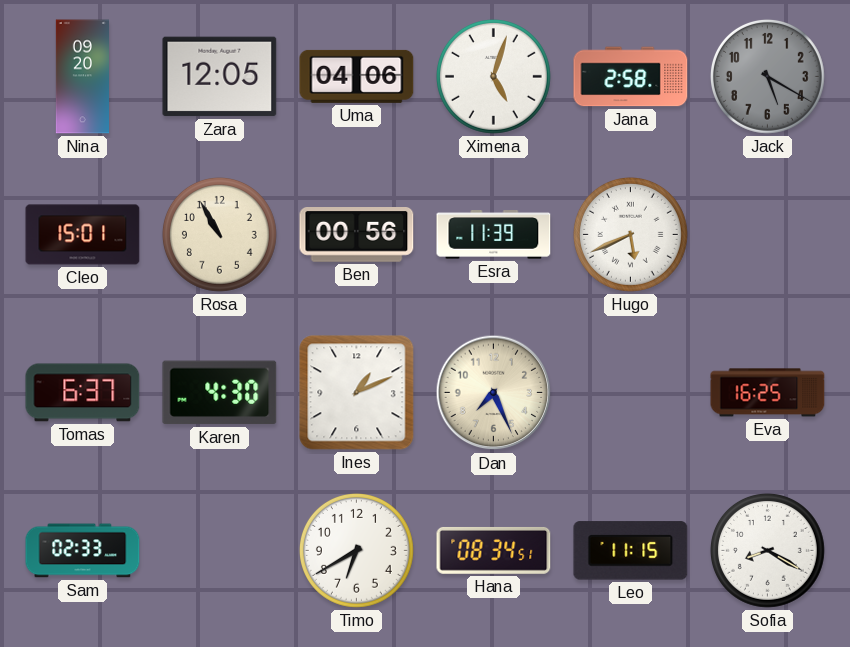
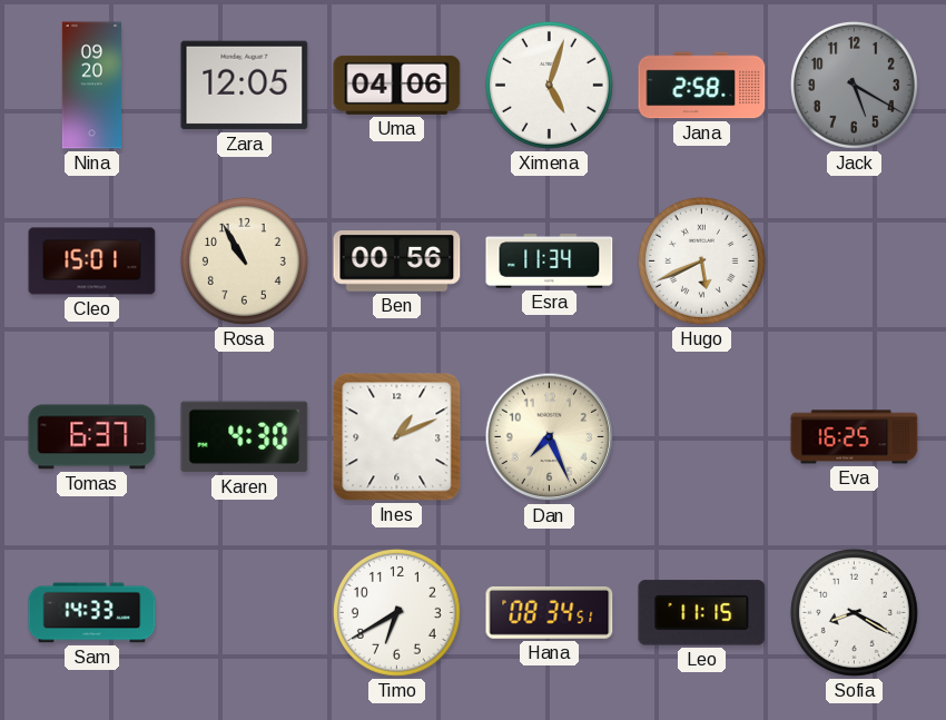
Esra: 11:39 -> 11:34
Sam: 02:33 -> 14:33
